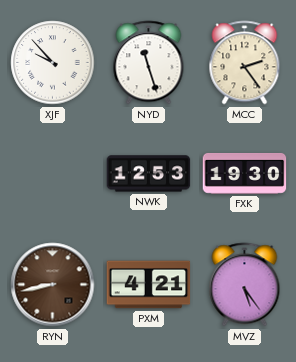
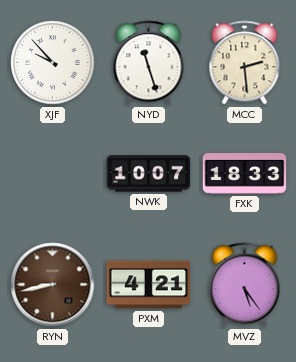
MCC: 2:24 -> 2:29
NWK: 12:53 -> 10:07
FXK: 19:30 -> 18:33
